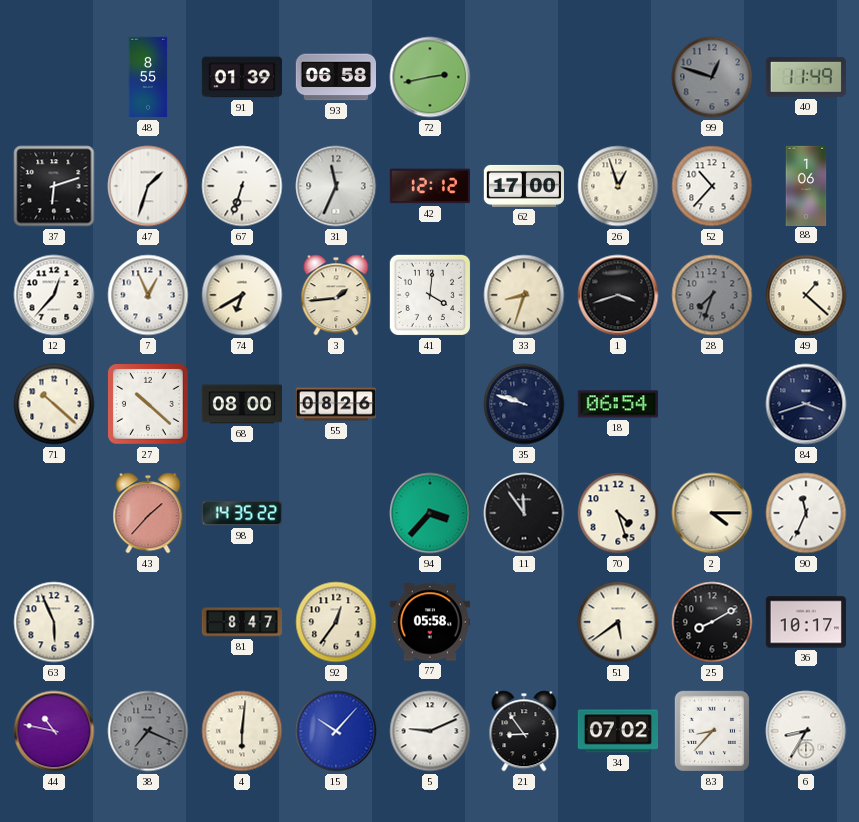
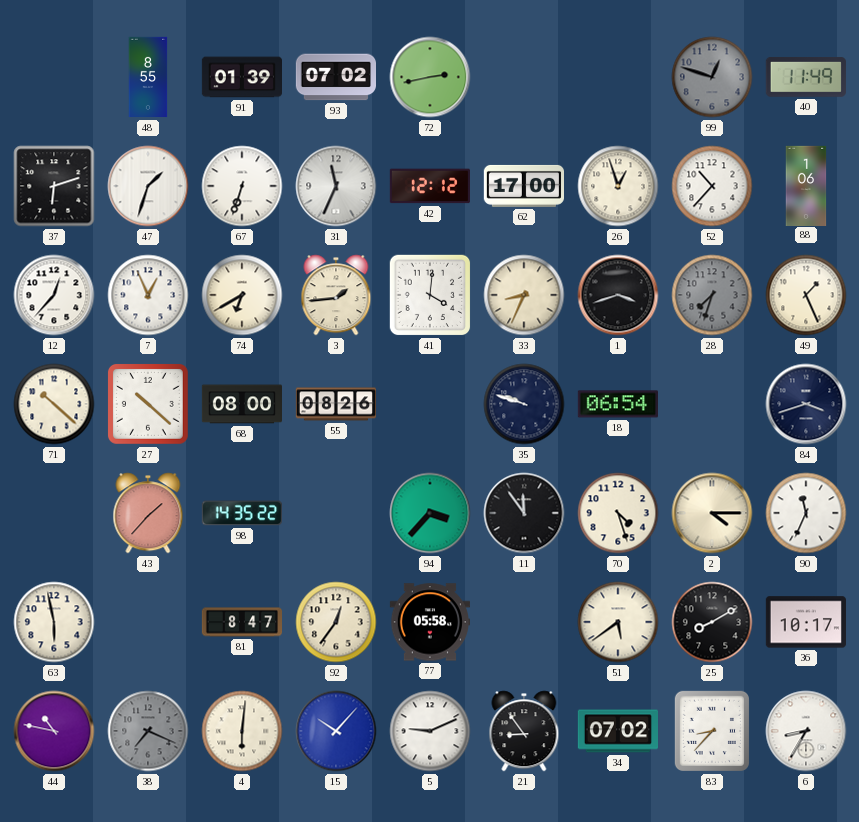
93: 06:58 -> 07:02
33: 8:33 -> 8:34
49: 1:22 -> 1:26
63: 5:56 -> 5:58
